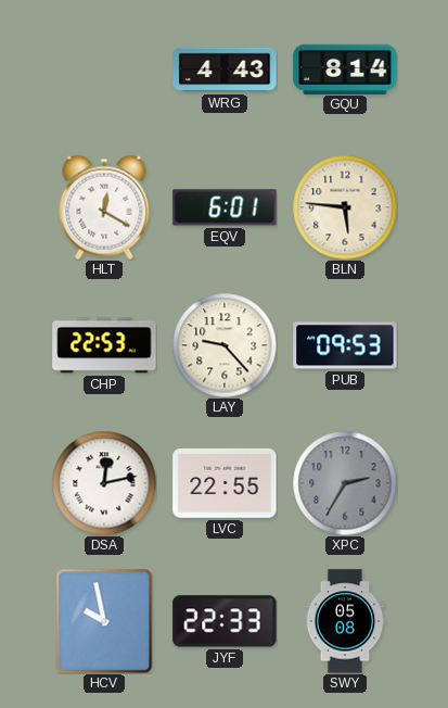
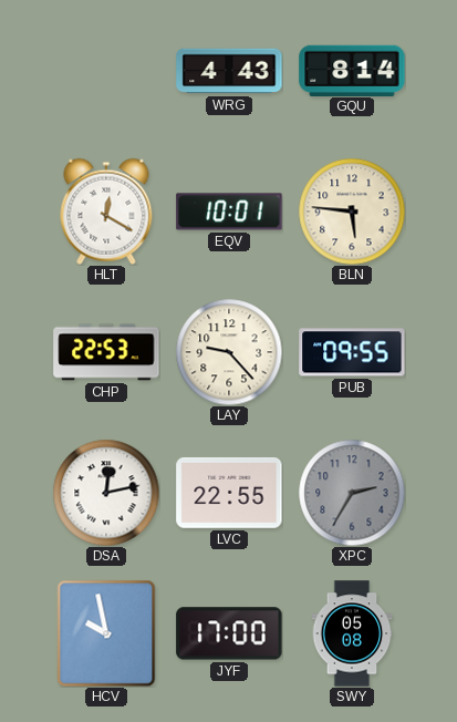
EQV: 6:01 -> 10:01
PUB: 09:53 -> 09:55
JYF: 22:33 -> 17:00
